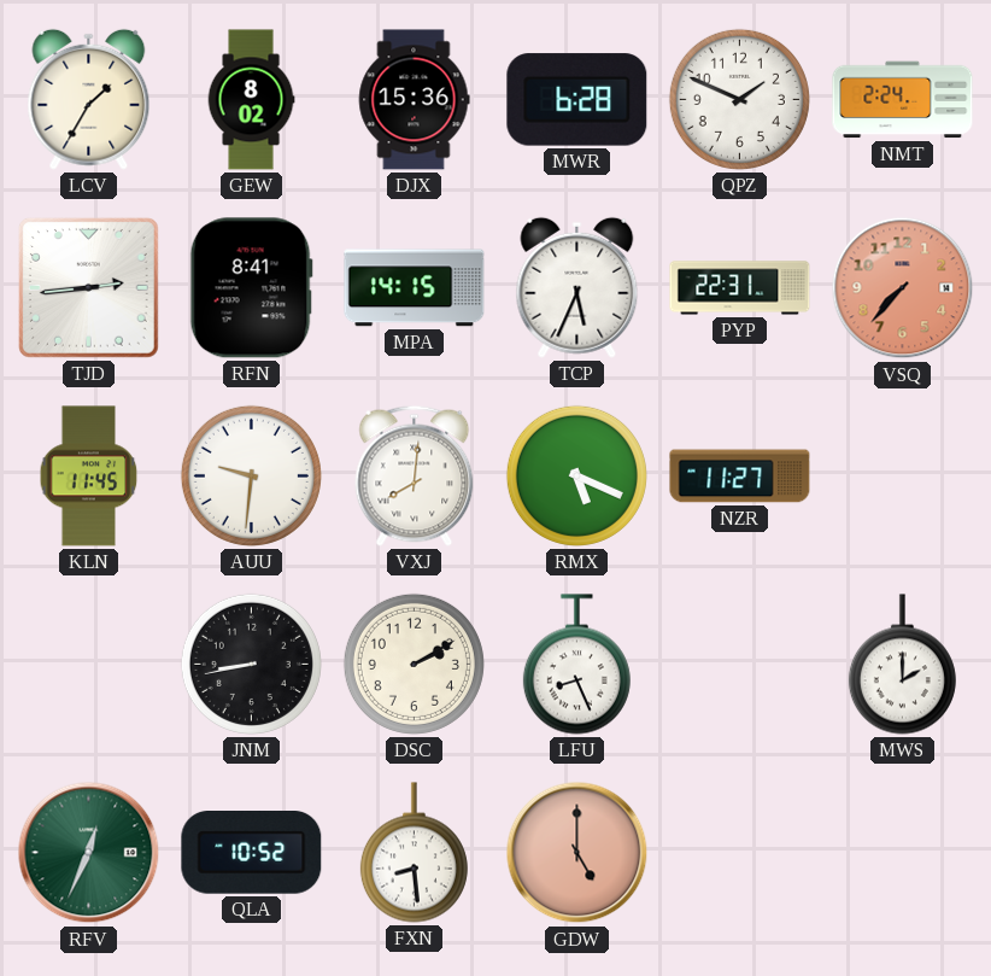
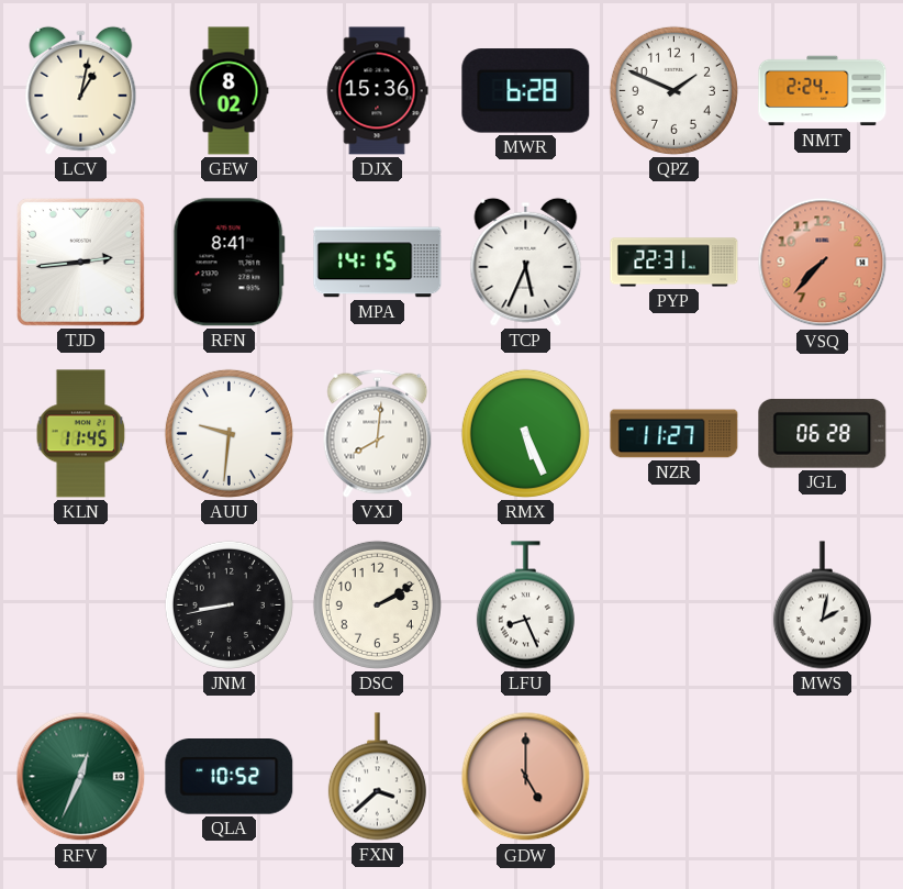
LCV: 1:35 -> 1:02
RMX: 5:19 -> 5:26
JGL: none -> 06:28
MWS: 2:00 -> 2:02
FXN: 8:29 -> 3:38
